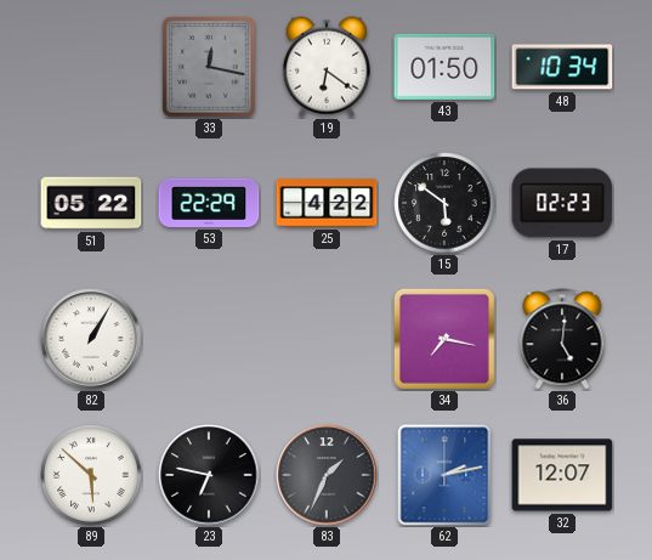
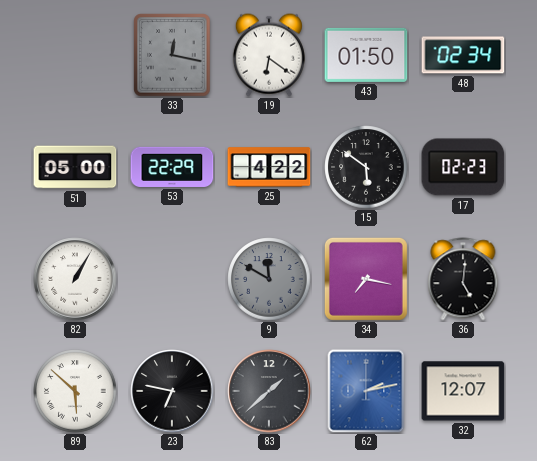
48: 10:34 -> 02:34
51: 05:22 -> 05:00
9: none -> 11:50
83: 1:34 -> 1:38
